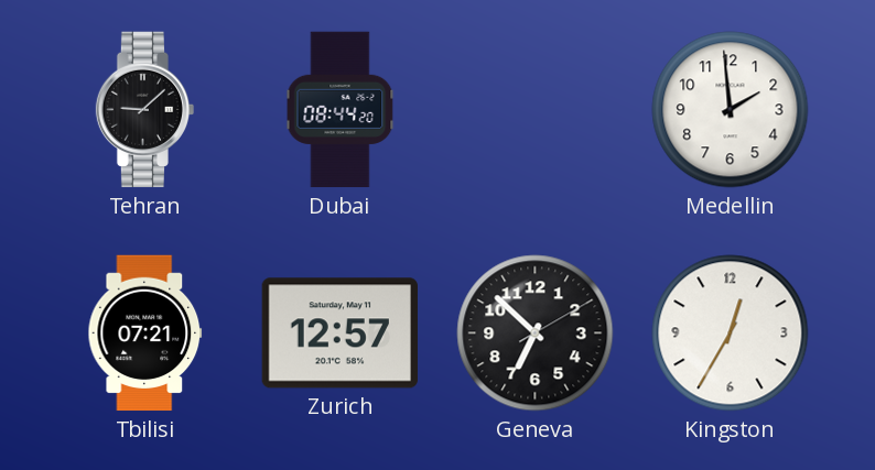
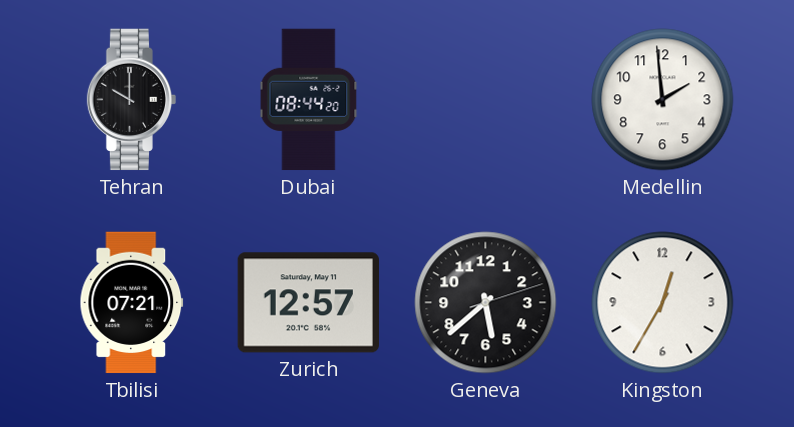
Tehran: 9:08 -> 10:00
Geneva: 6:52 -> 5:38
